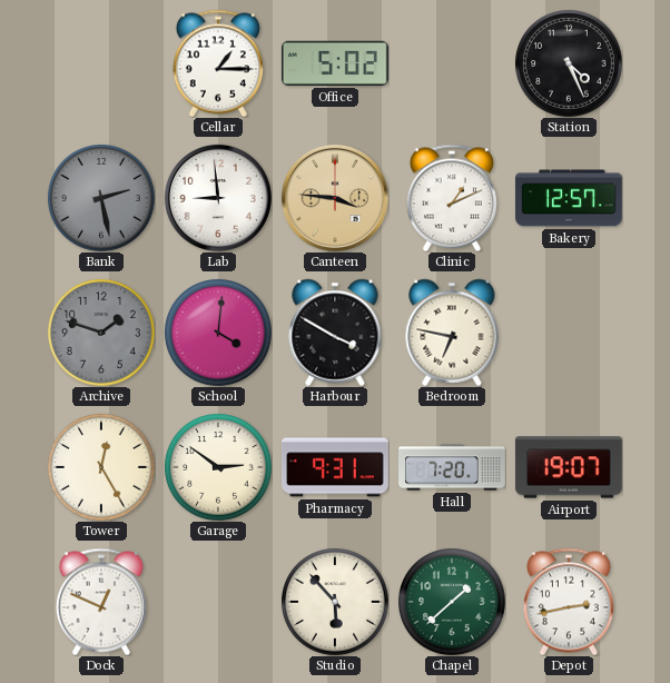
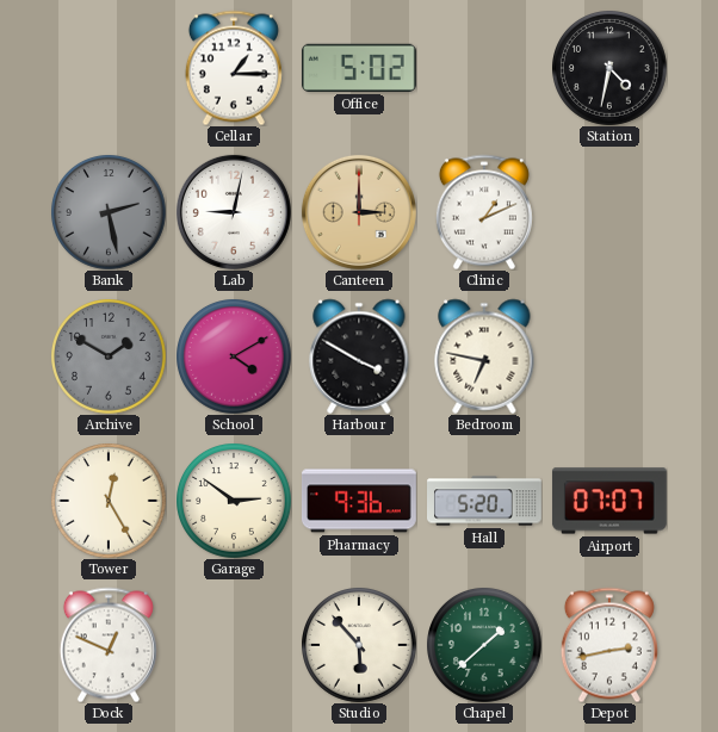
Station: 4:26 -> 4:32
Lab: 8:59 -> 9:02
Canteen: 3:46 -> 3:00
Bakery: 12:57 -> none
Archive: 1:48 -> 1:50
School: 4:01 -> 4:10
Pharmacy: 9:31 -> 9:36
Hall: 7:20 -> 5:20
Airport: 19:07 -> 07:07
